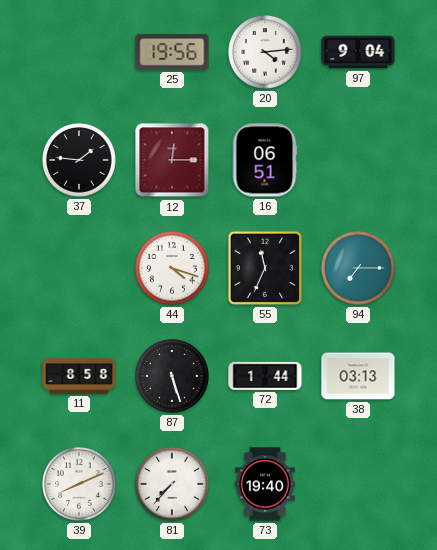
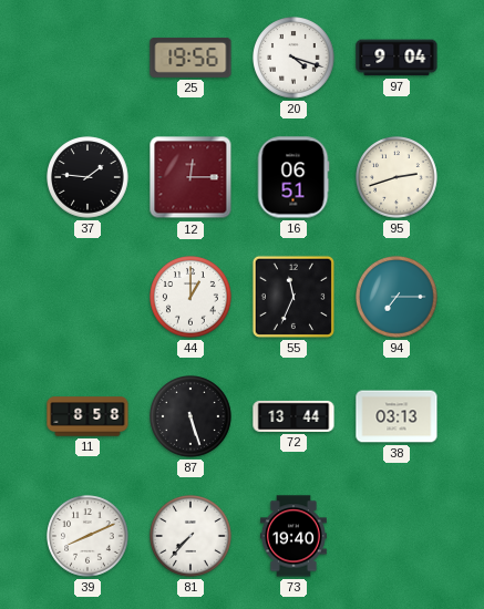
20: 4:14 -> 4:18
95: none -> 2:42
44: 4:18 -> 1:00
72: 1:44 -> 13:44
